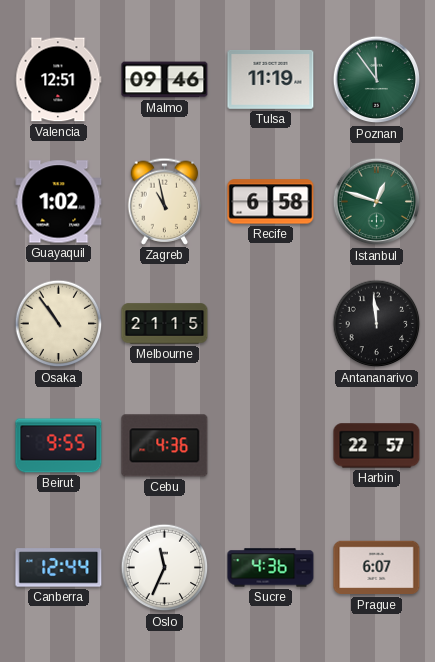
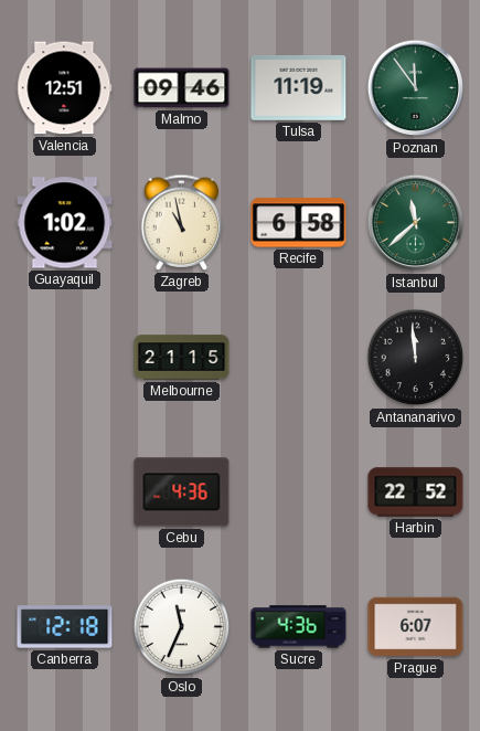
Istanbul: 12:48 -> 11:38
Osaka: 10:54 -> none
Beirut: 9:55 -> none
Harbin: 22:57 -> 22:52
Canberra: 12:44 -> 12:18
